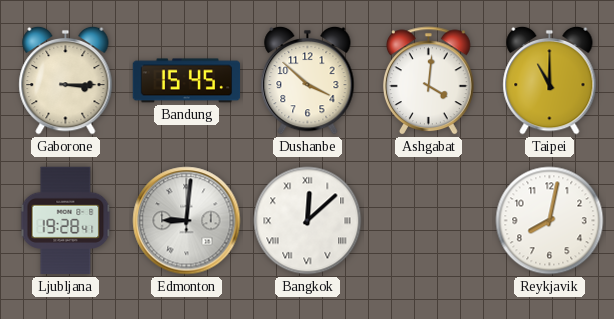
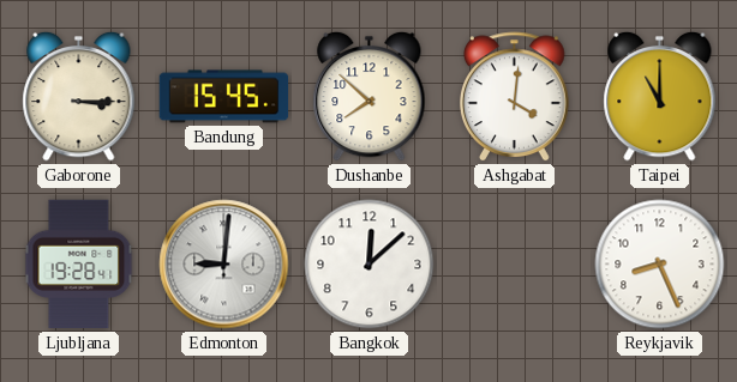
Dushanbe: 3:52 -> 7:52
Bangkok numerals: Roman -> Arabic
Reykjavik: 8:02 -> 8:26
